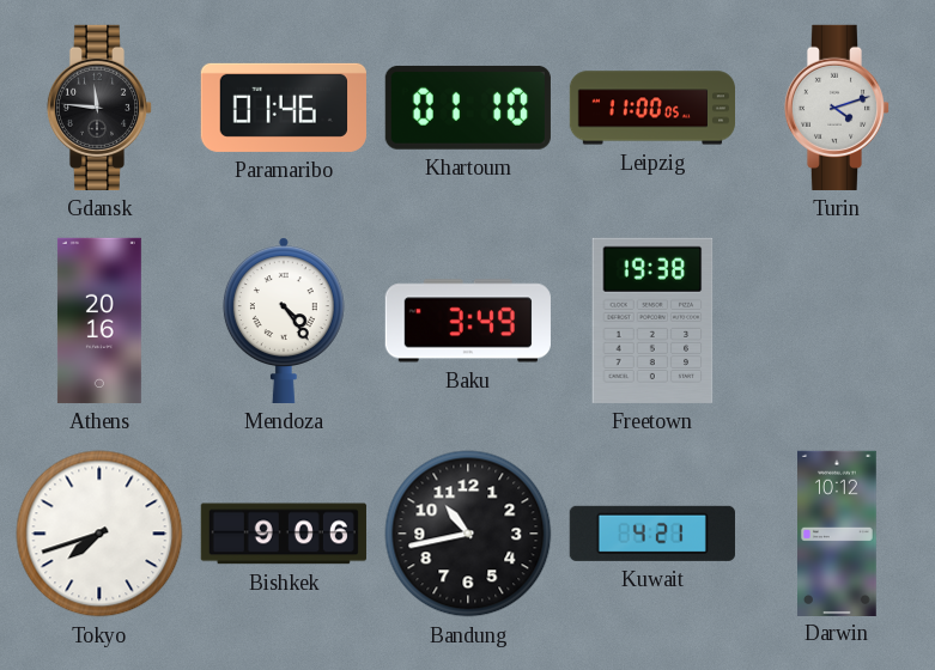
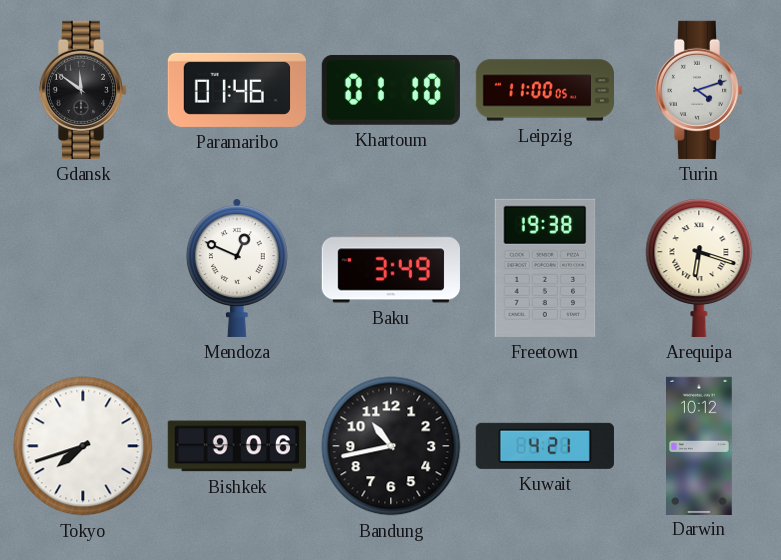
Gdansk: 11:46 -> 11:51
Athens: 20:16 -> none
Mendoza: 4:24 -> 12:49
Arequipa: none -> 6:18
